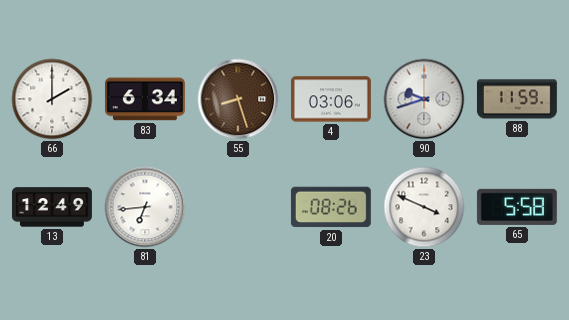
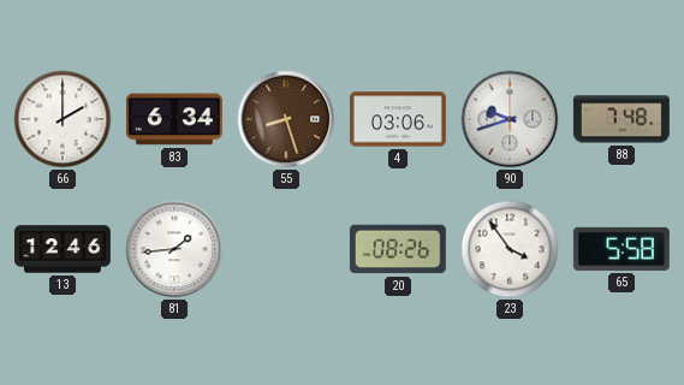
88: 11:59 -> 7:48
13: 12:49 -> 12:46
81: 6:44 -> 1:44
23: 3:49 -> 3:54
